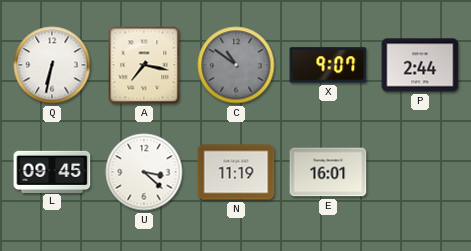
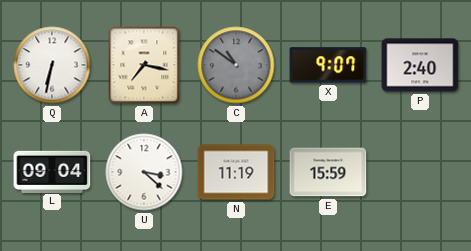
P: 2:44 -> 2:40
L: 09:45 -> 09:04
E: 16:01 -> 15:59
